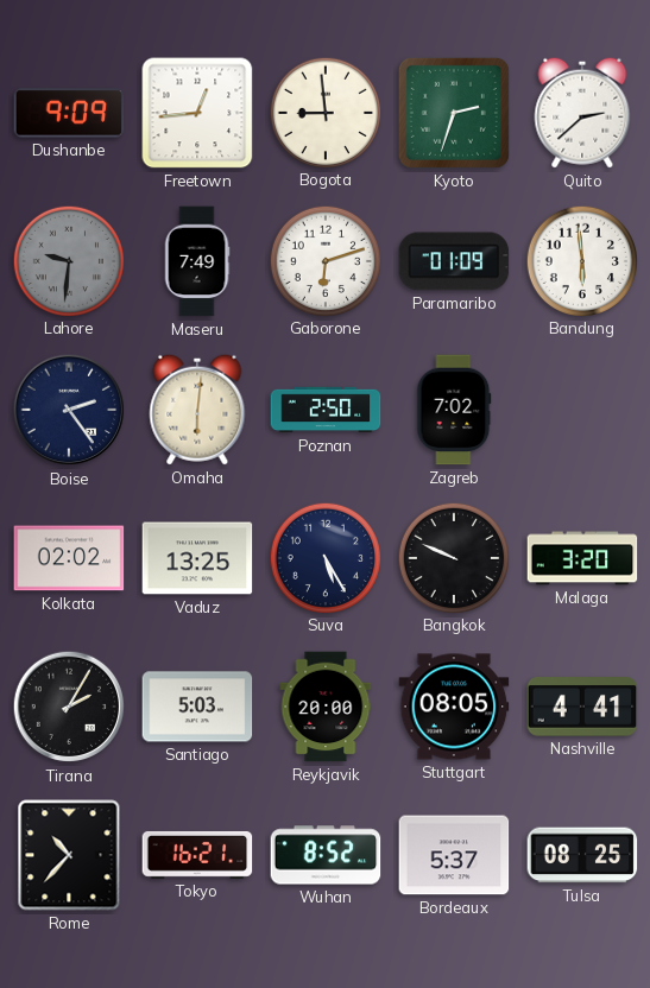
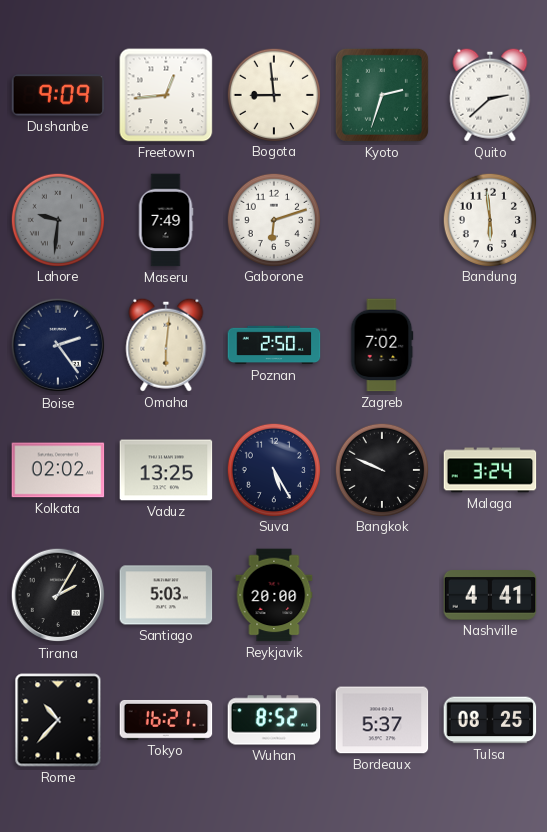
Paramaribo: 01:09 -> none
Malaga: 3:20 -> 3:24
Stuttgart: 08:05 -> none
